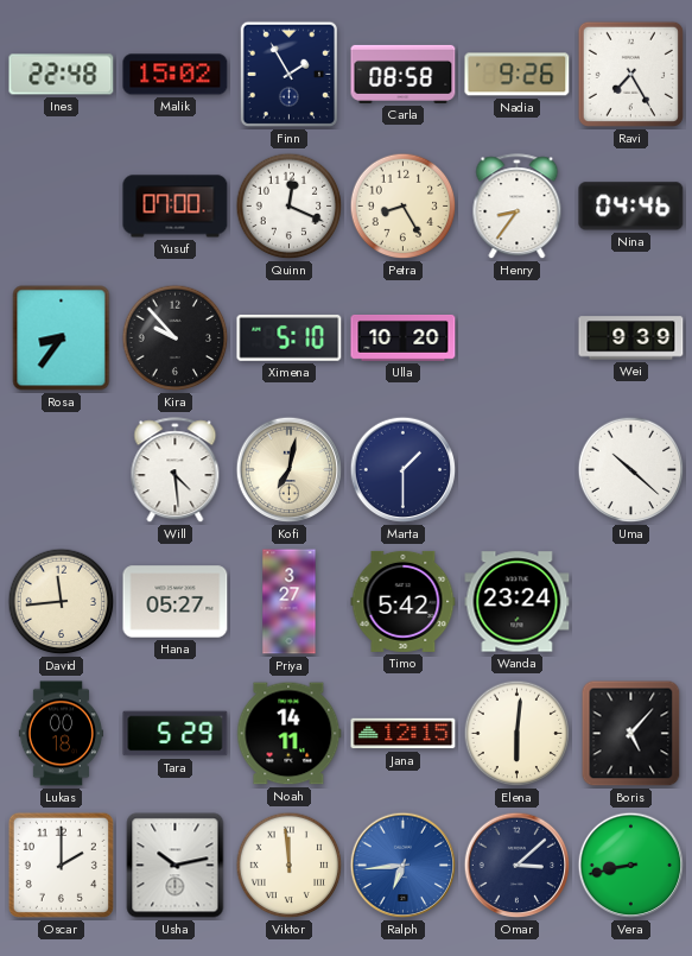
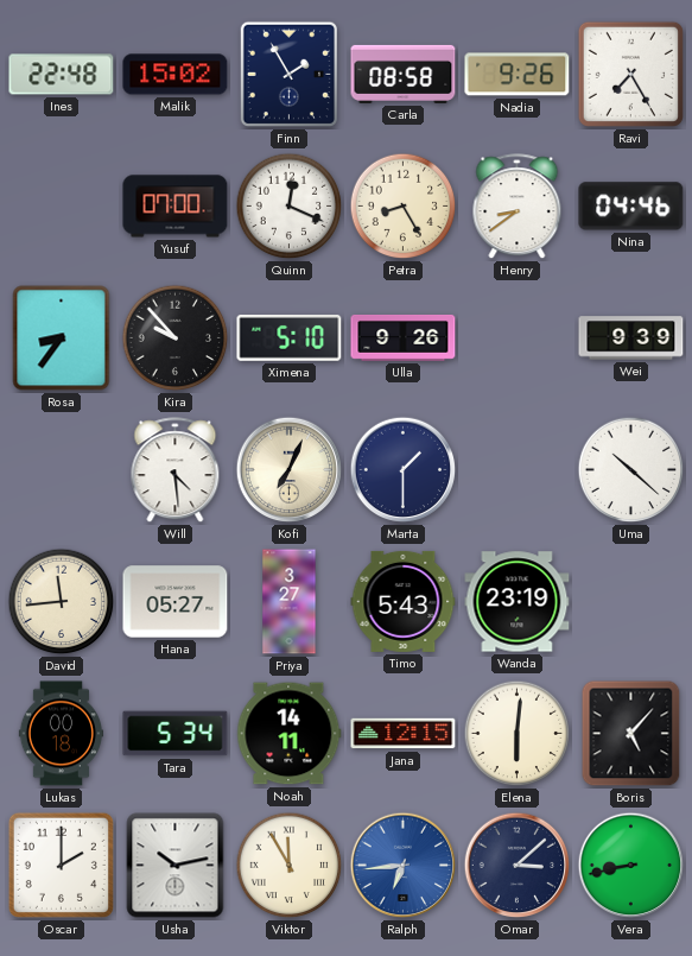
Henry: 8:36 -> 8:39
Ulla: 10:20 -> 9:26
Kofi: 7:02 -> 7:04
Timo: 5:42 -> 5:43
Wanda: 23:24 -> 23:19
Tara: 5:29 -> 5:34
Viktor: 11:59 -> 11:55
